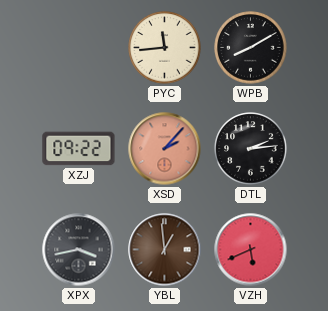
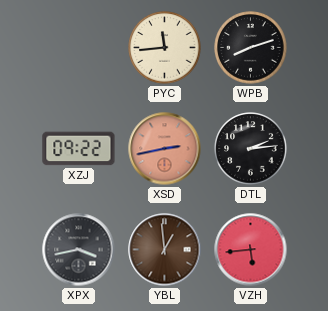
WPB: 8:10 -> 8:12
XSD: 2:07 -> 2:43
VZH: 5:41 -> 5:44
